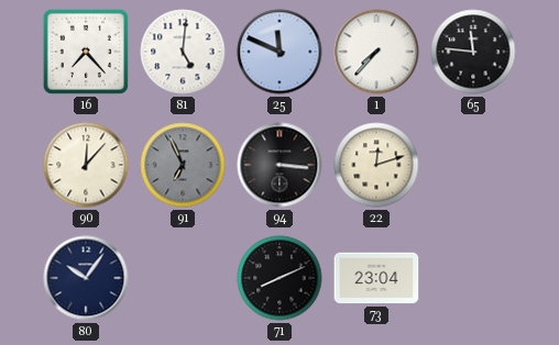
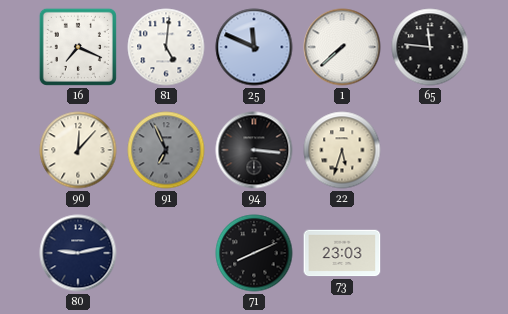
16: 7:23 -> 7:19
1: 7:37 -> 7:38
22: 12:12 -> 5:33
80: 10:06 -> 9:13
73: 23:04 -> 23:03
